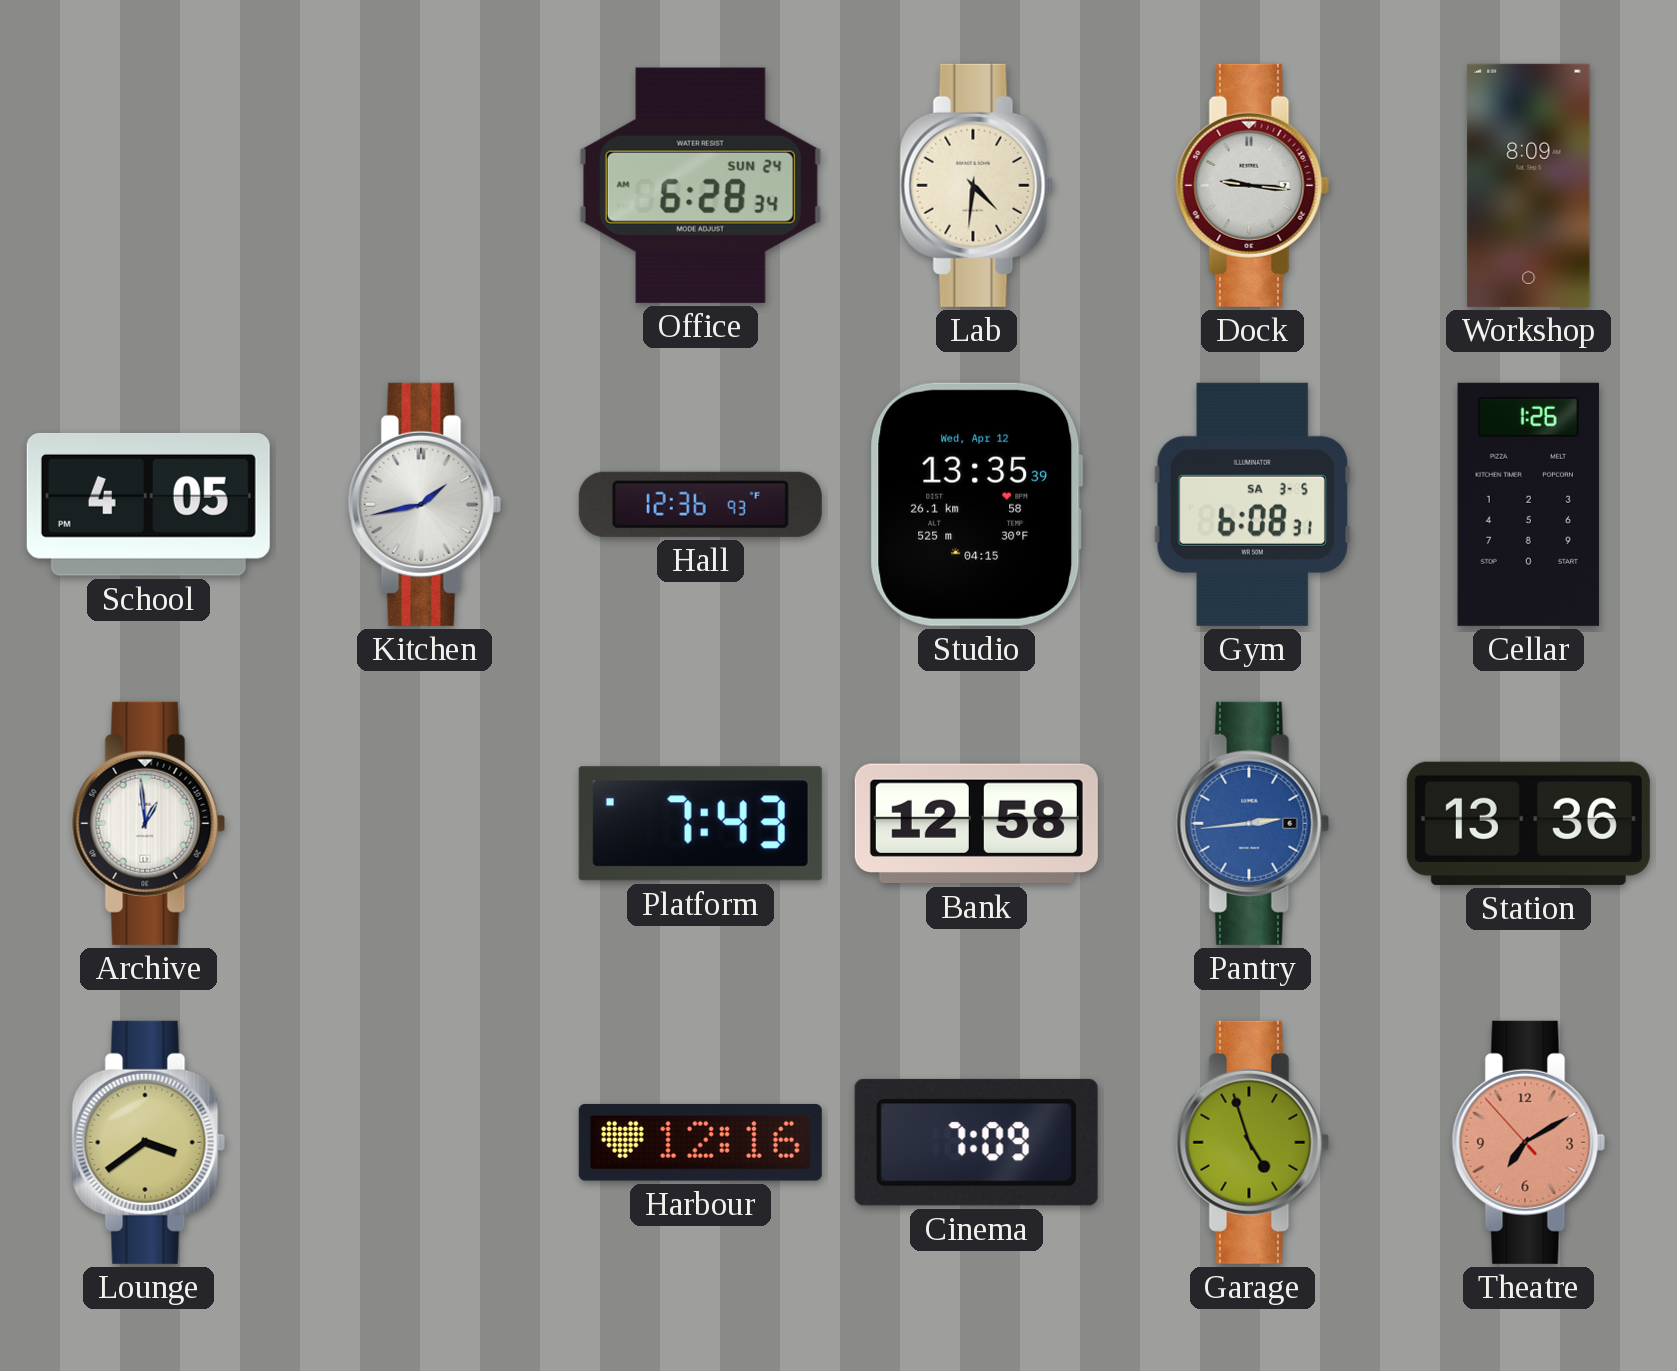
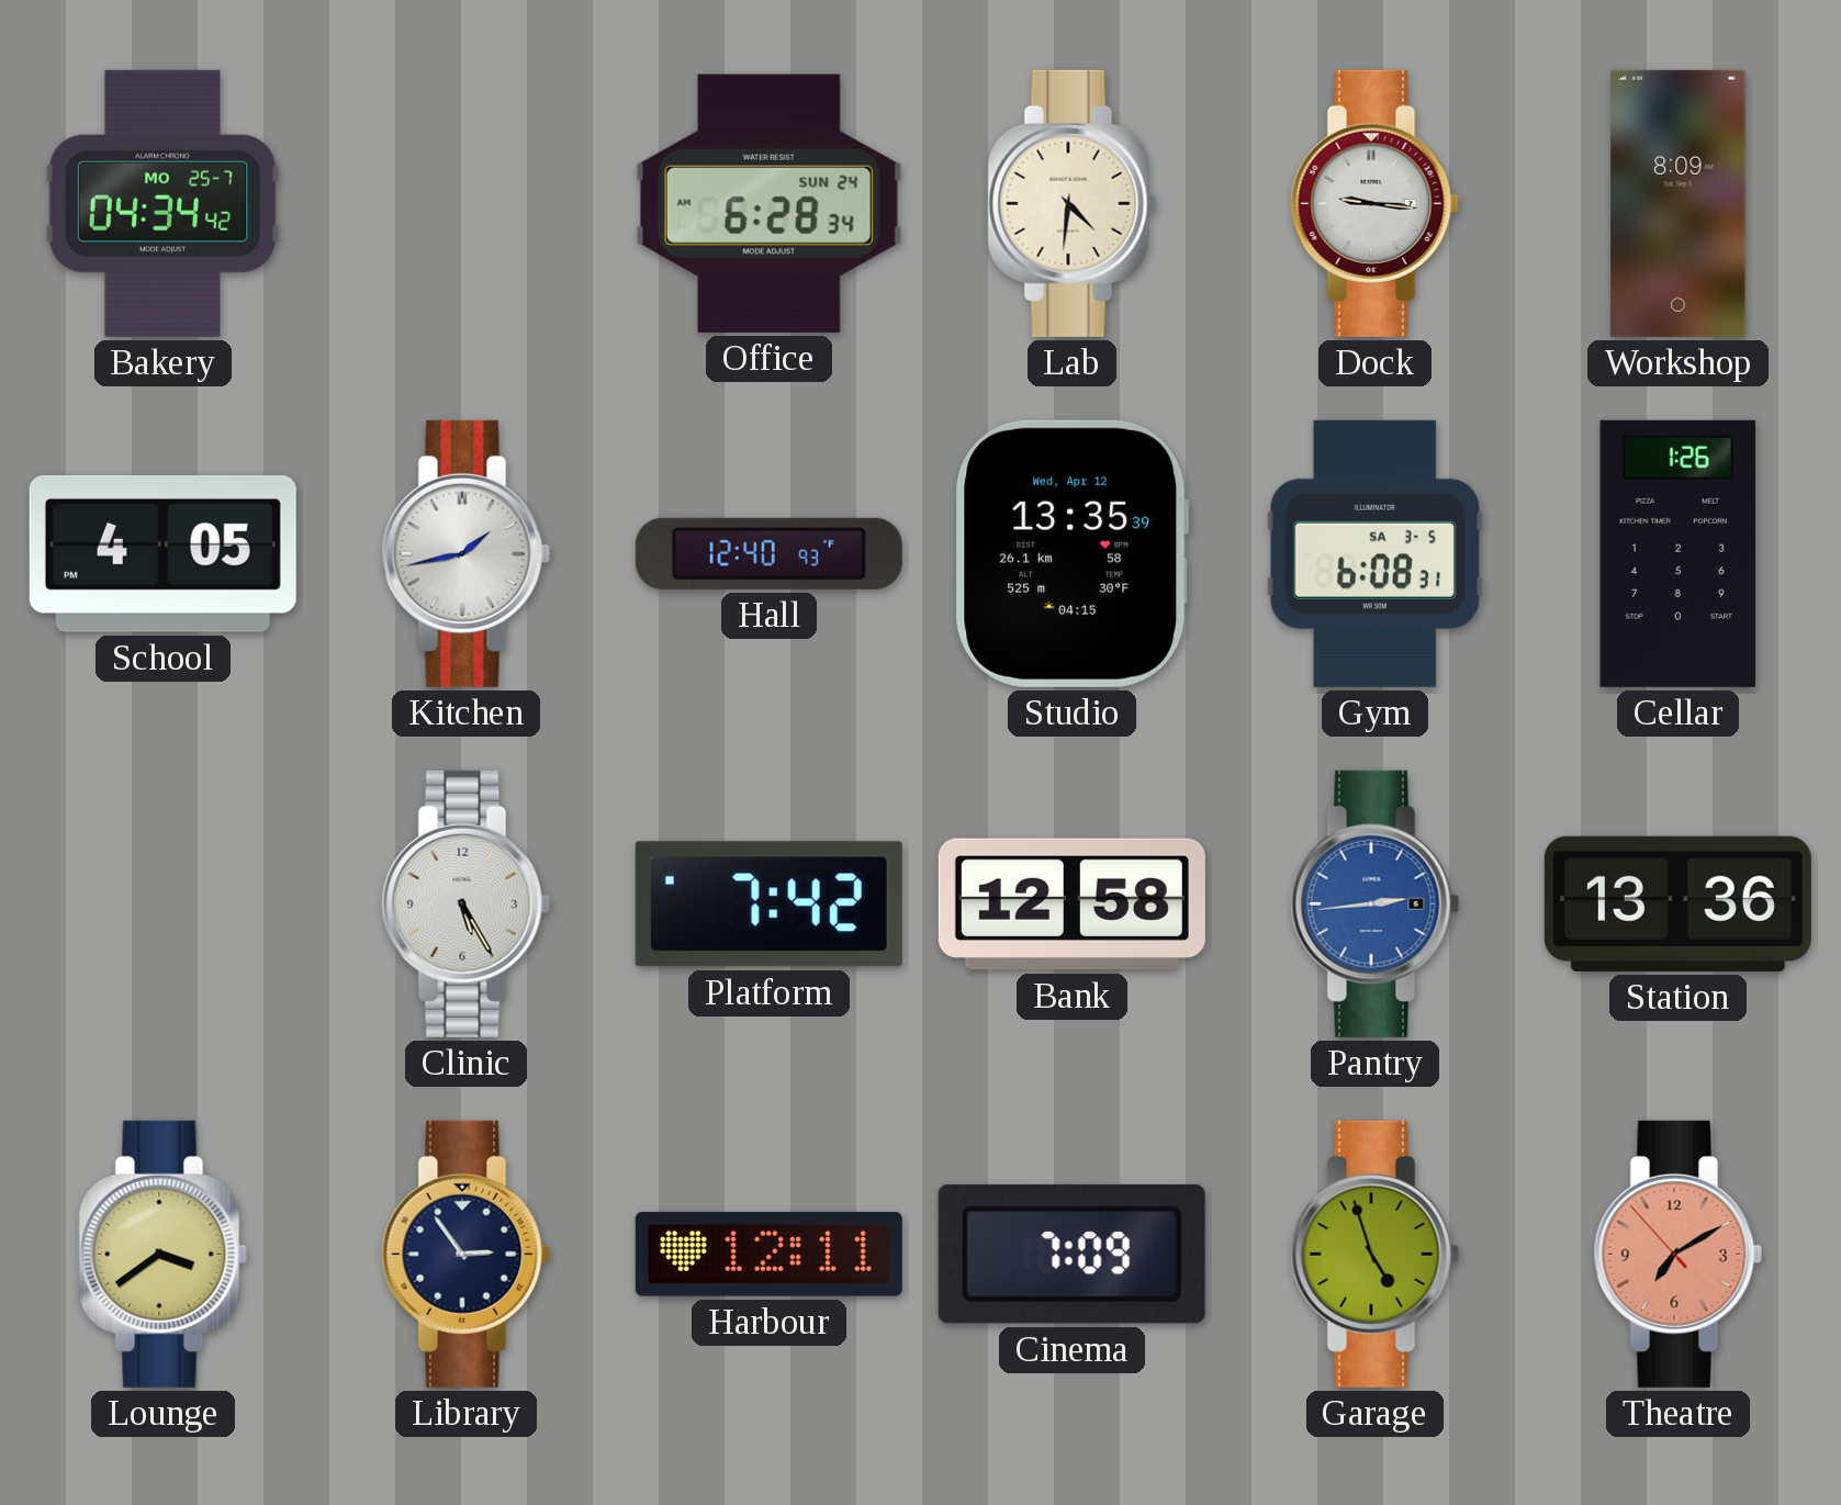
Bakery: none -> 04:34
Hall: 12:36 -> 12:40
Archive: 12:59 -> none
Clinic: none -> 5:25
Platform: 7:43 -> 7:42
Library: none -> 2:54
Harbour: 12:16 -> 12:11
